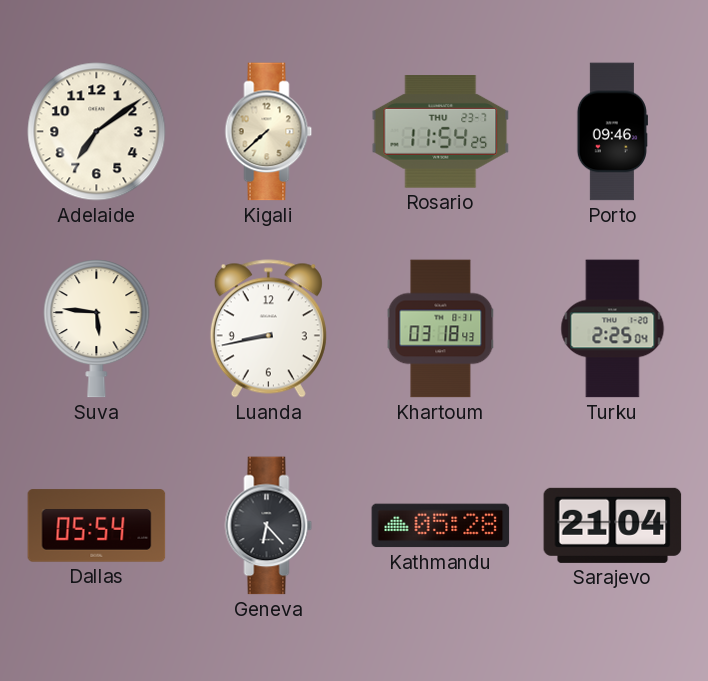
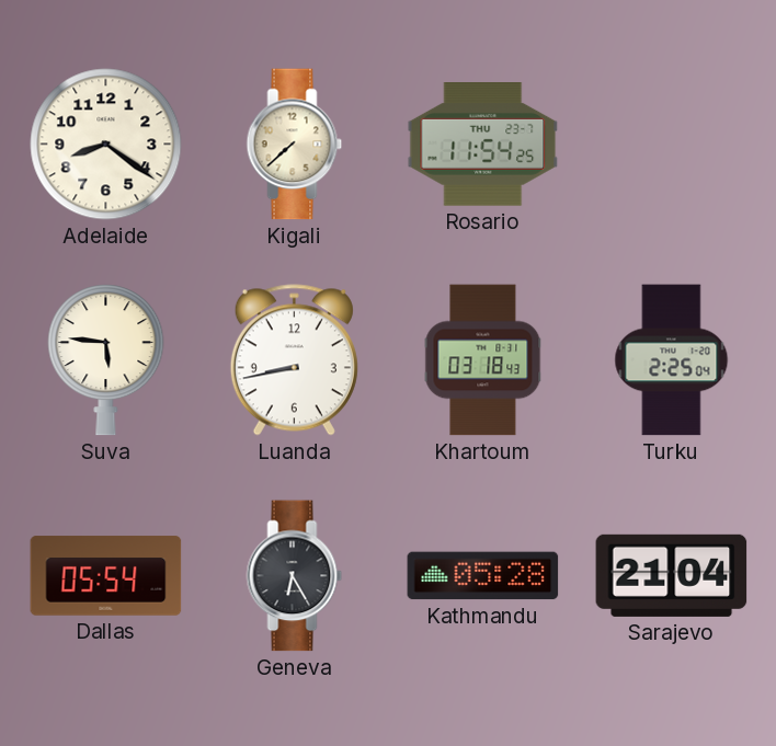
Adelaide: 7:09 -> 8:21
Porto: 09:46 -> none
Geneva: 6:23 -> 6:25
